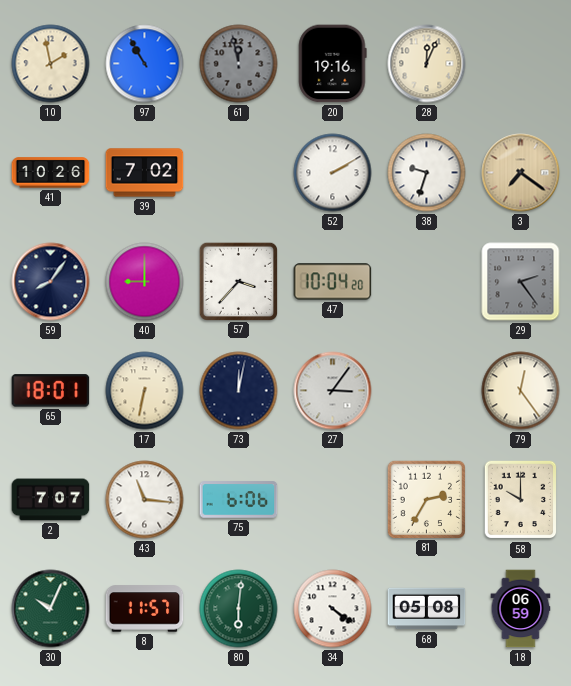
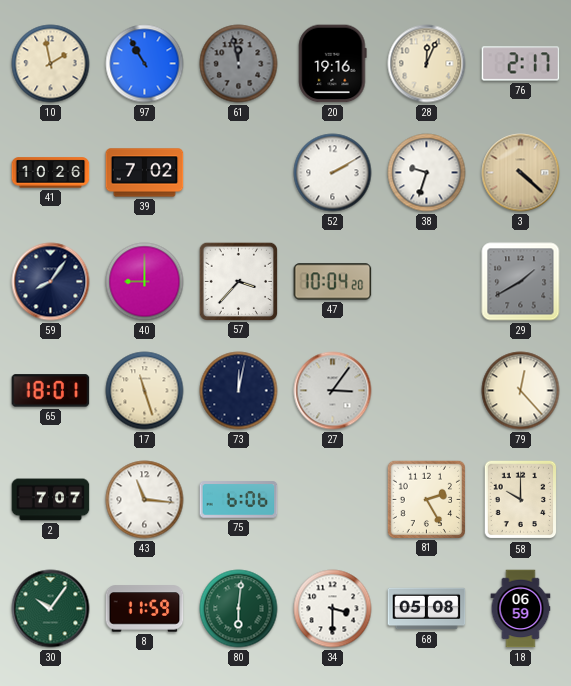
76: none -> 2:17
3: 7:21 -> 4:22
29: 2:24 -> 1:40
17: 6:32 -> 11:27
79: 12:24 -> 12:23
81: 2:35 -> 2:25
30: 10:04 -> 10:06
8: 11:57 -> 11:59
34: 4:21 -> 3:30
